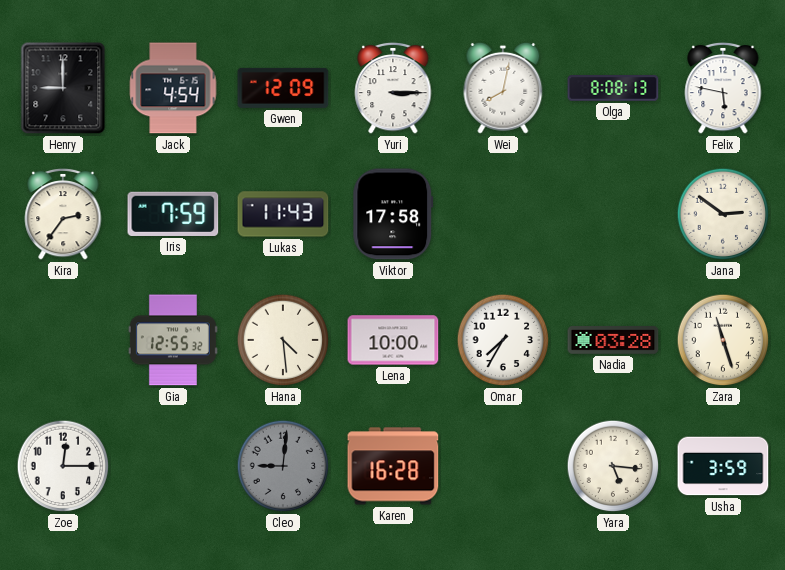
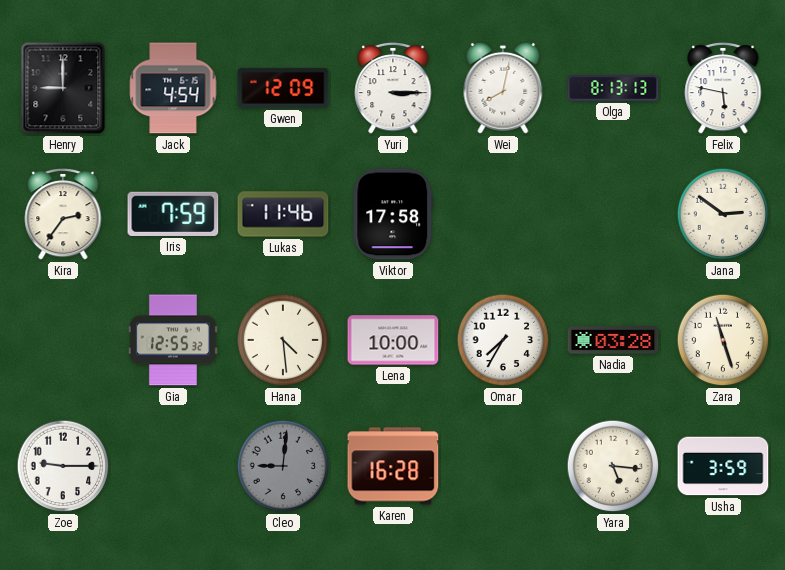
Olga: 8:08 -> 8:13
Lukas: 11:43 -> 11:46
Zoe: 12:15 -> 9:15
